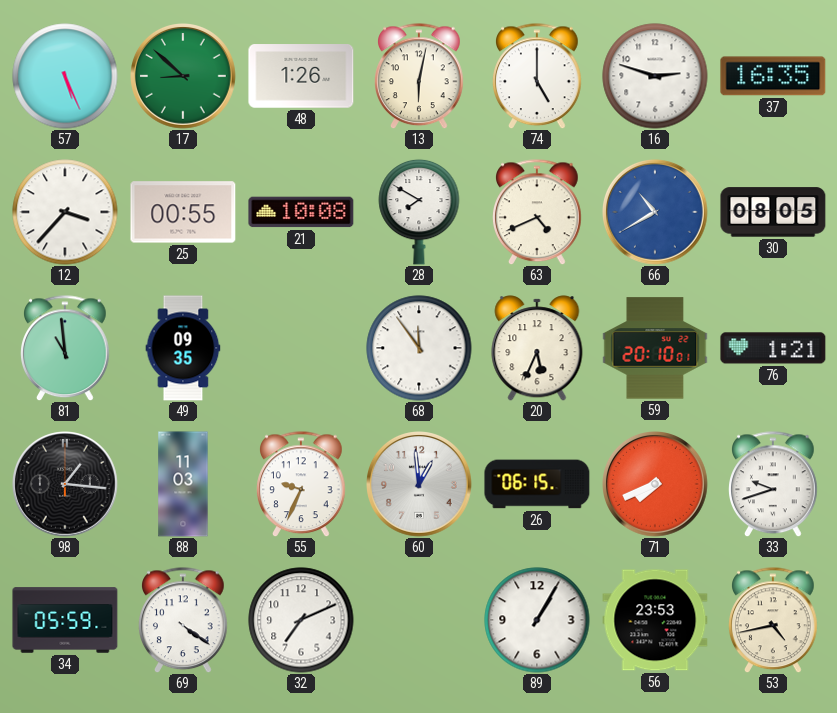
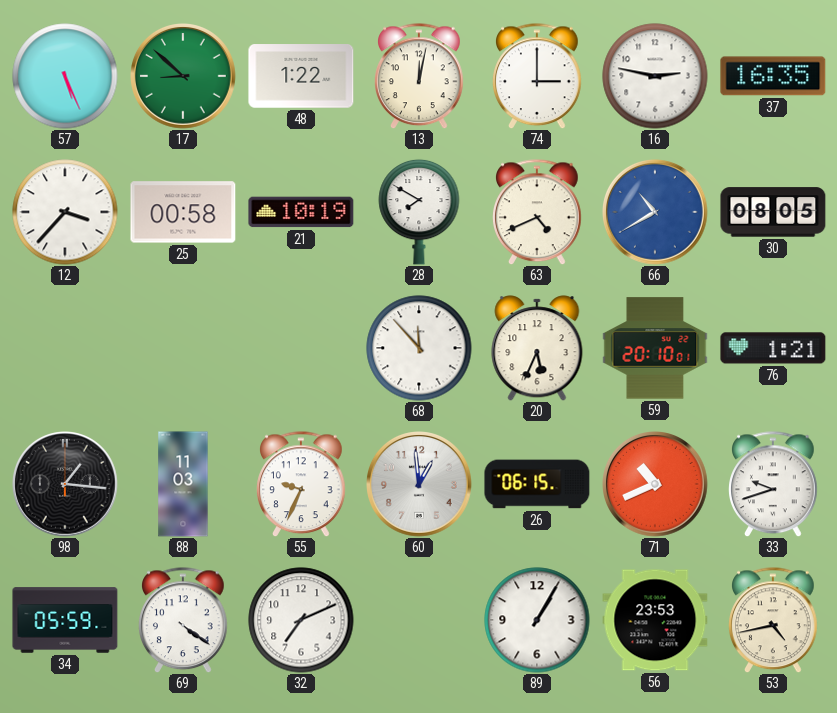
48: 1:26 -> 1:22
13: 6:02 -> 12:02
74: 5:00 -> 3:00
16: 2:48 -> 2:47
25: 00:55 -> 00:58
21: 10:08 -> 10:19
81: 10:59 -> none
49: 09:35 -> none
68: 11:54 -> 11:53
71: 7:41 -> 10:41
